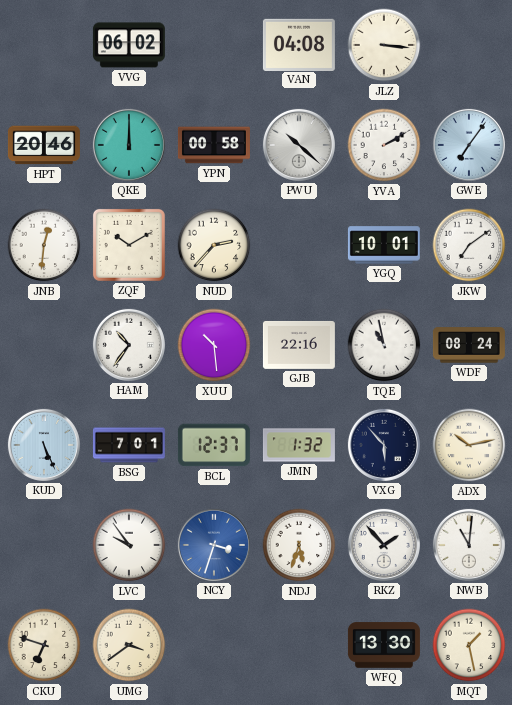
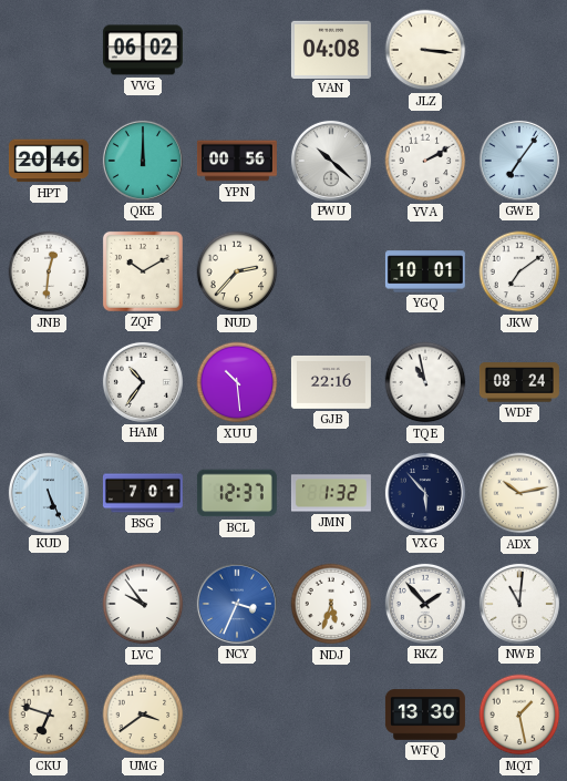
YPN: 00:58 -> 00:56
NCY: 3:33 -> 3:34
